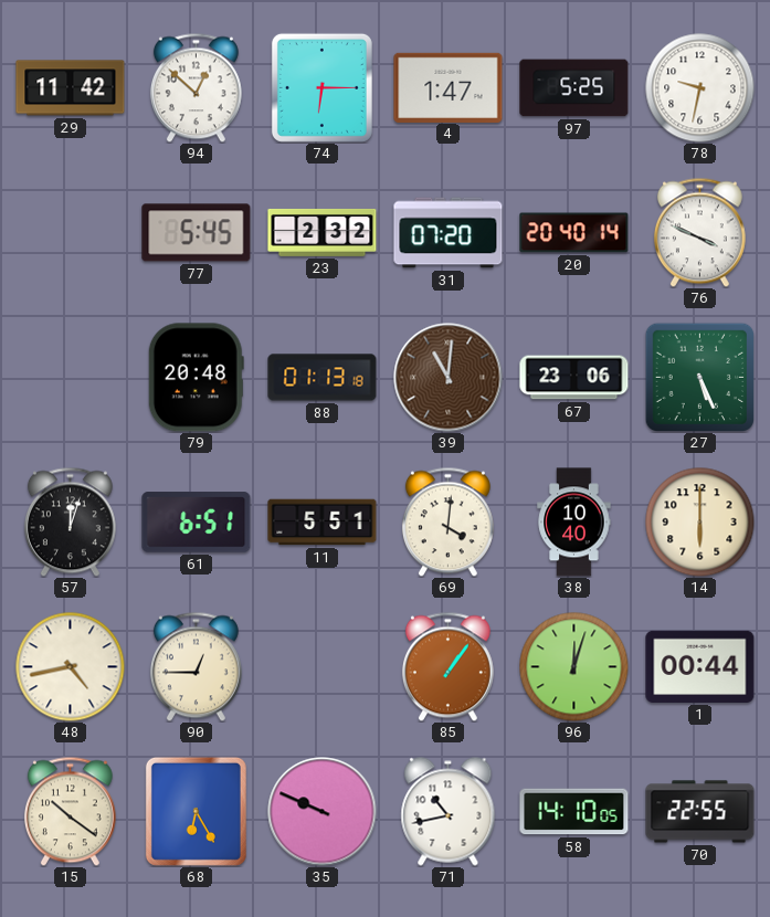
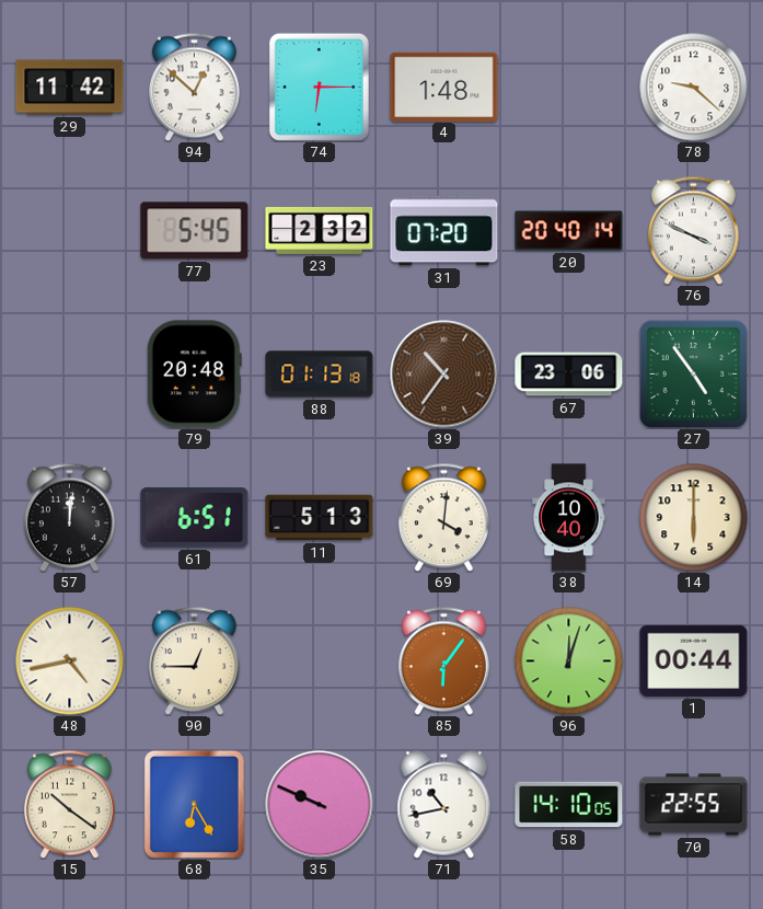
4: 1:47 -> 1:48
97: 5:25 -> none
78: 9:32 -> 9:22
39: 11:01 -> 10:36
27: 5:26 -> 4:54
57: 12:03 -> 12:01
11: 5:51 -> 5:13
85: 1:06 -> 6:06
